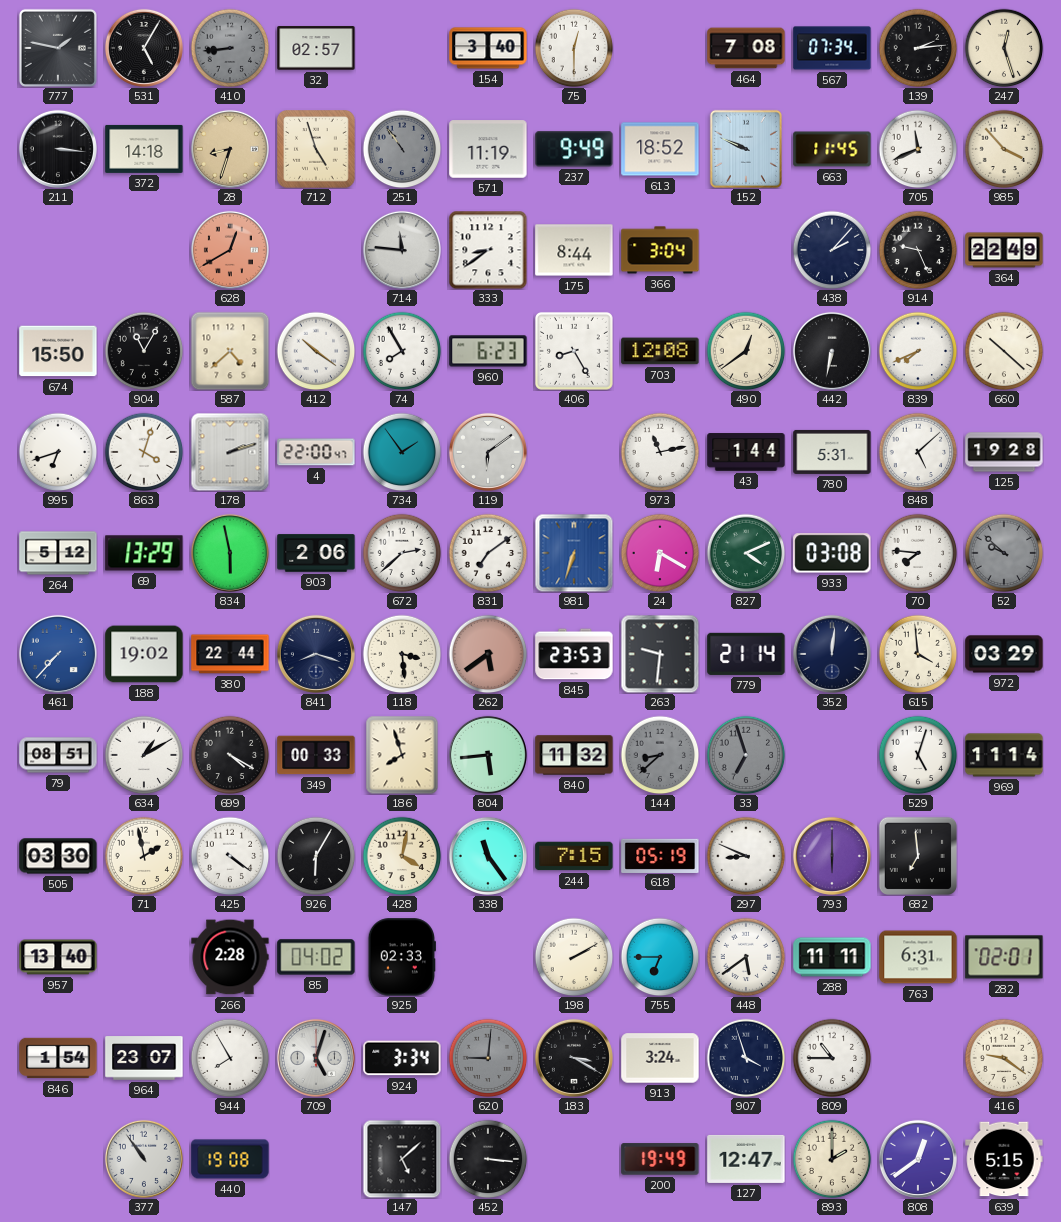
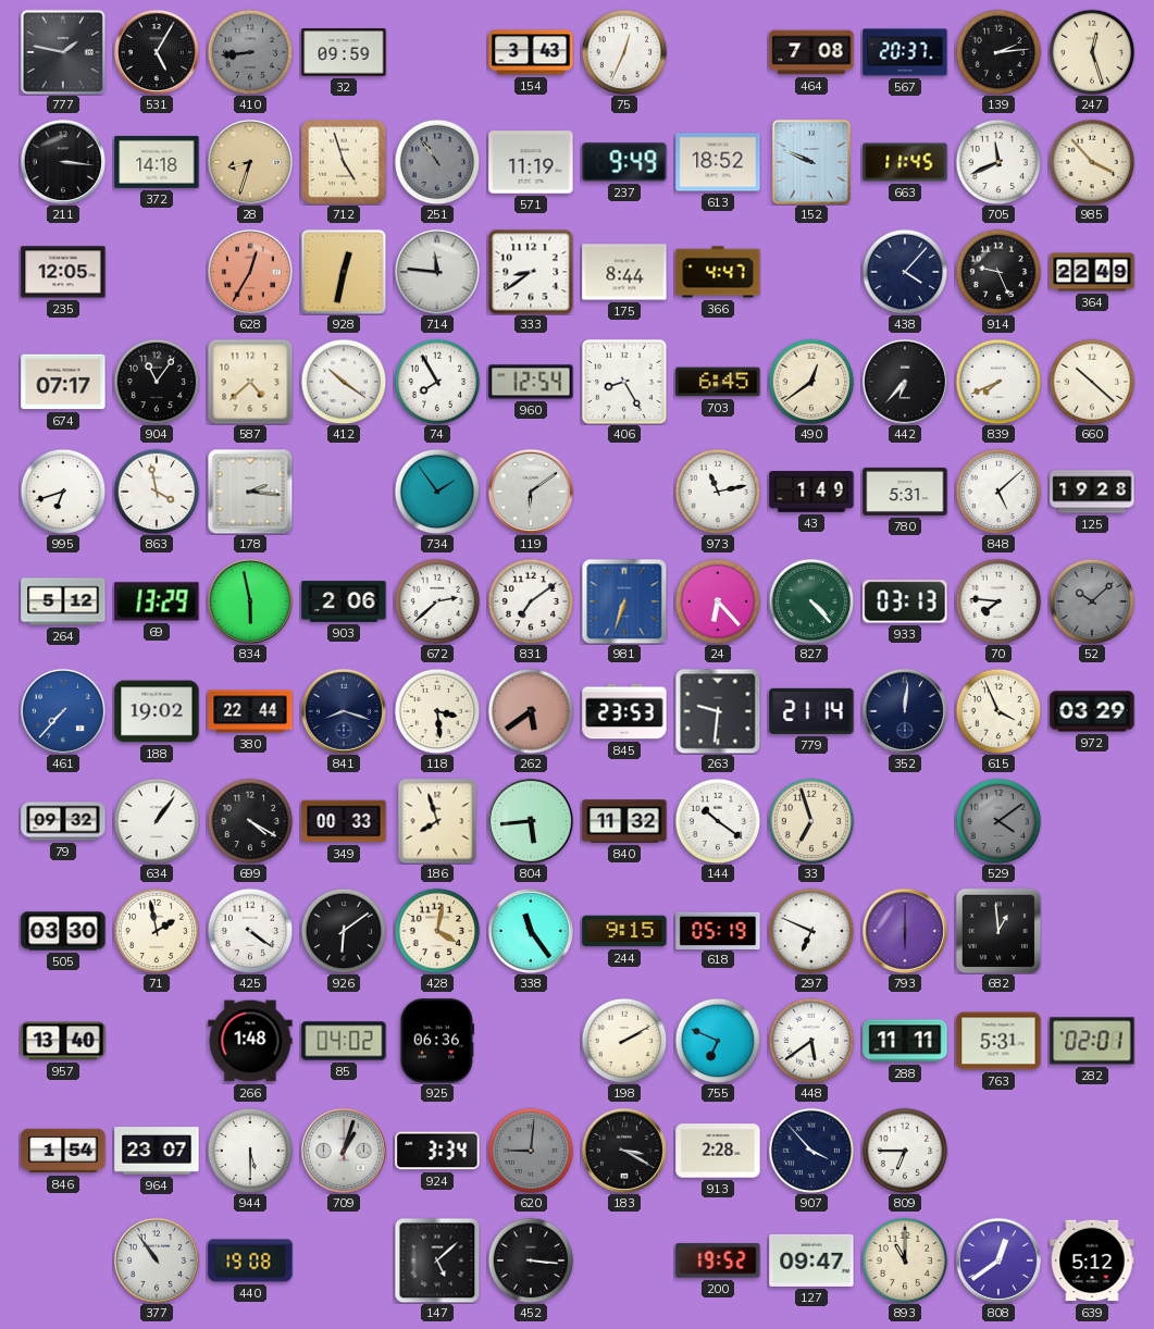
32: 02:57 -> 09:59
154: 3:40 -> 3:43
75: 12:30 -> 12:34
567: 07:34 -> 20:37
235: none -> 12:05
628: 12:40 -> 12:35
928: none -> 12:32
366: 3:04 -> 4:47
438: 2:07 -> 4:07
674: 15:50 -> 07:17
904: 11:05 -> 11:06
960: 6:23 -> 12:54
703: 12:08 -> 6:45
442: 6:32 -> 6:37
863: 4:03 -> 3:58
178: 2:12 -> 2:16
4: 22:00 -> none
43: 1:44 -> 1:49
24: 6:20 -> 6:23
827: 4:11 -> 4:23
933: 03:08 -> 03:13
52: 9:52 -> 10:08
615: 3:59 -> 3:56
79: 08:51 -> 09:32
634: 1:10 -> 1:06
144: 8:38 -> 10:21
144 dial: grey -> white
33 dial: grey -> cream
529: 5:03 -> 4:09
529 dial: white -> grey
969: 11:14 -> none
926: 6:05 -> 6:09
244: 7:15 -> 9:15
297: 8:49 -> 6:49
682: 6:59 -> 12:59
266: 2:28 -> 1:48
925: 02:33 -> 06:36
755: 6:45 -> 6:49
763: 6:31 -> 5:31
944: 7:55 -> 5:30
709: 5:03 -> 1:03
913: 3:24 -> 2:28
907: 3:57 -> 3:53
809: 10:45 -> 6:45
416: 9:21 -> none
200: 19:49 -> 19:52
127: 12:47 -> 09:47
893: 2:00 -> 11:00
639: 5:15 -> 5:12
